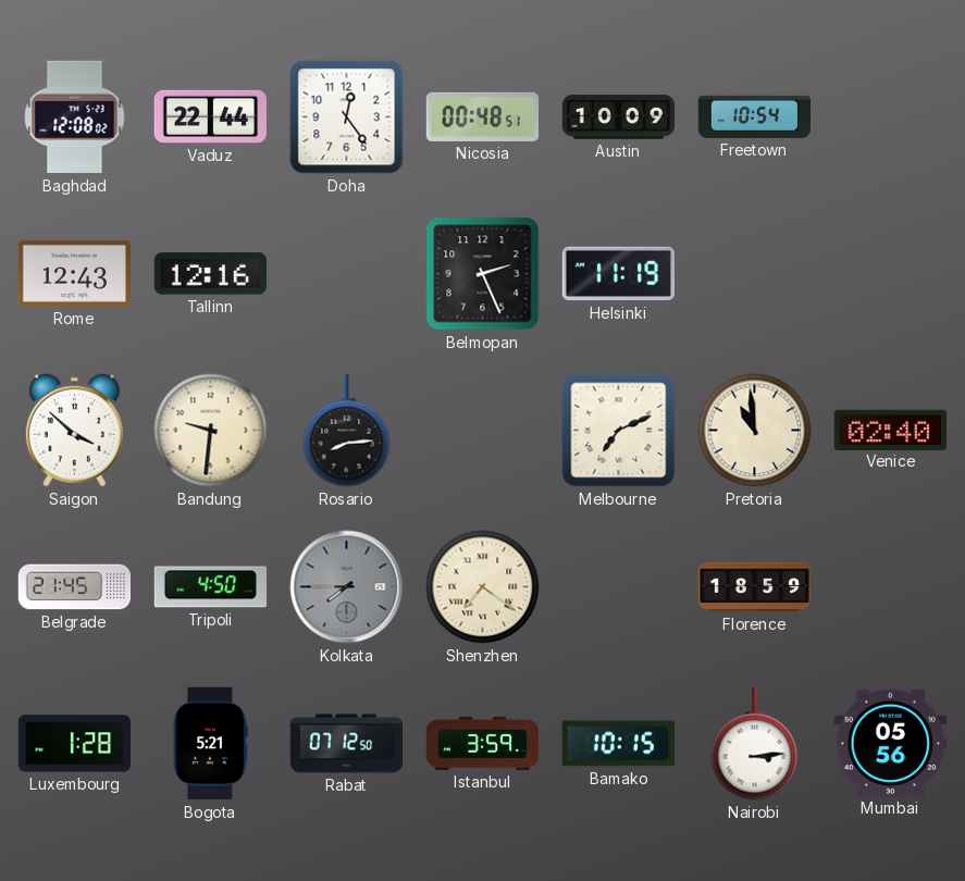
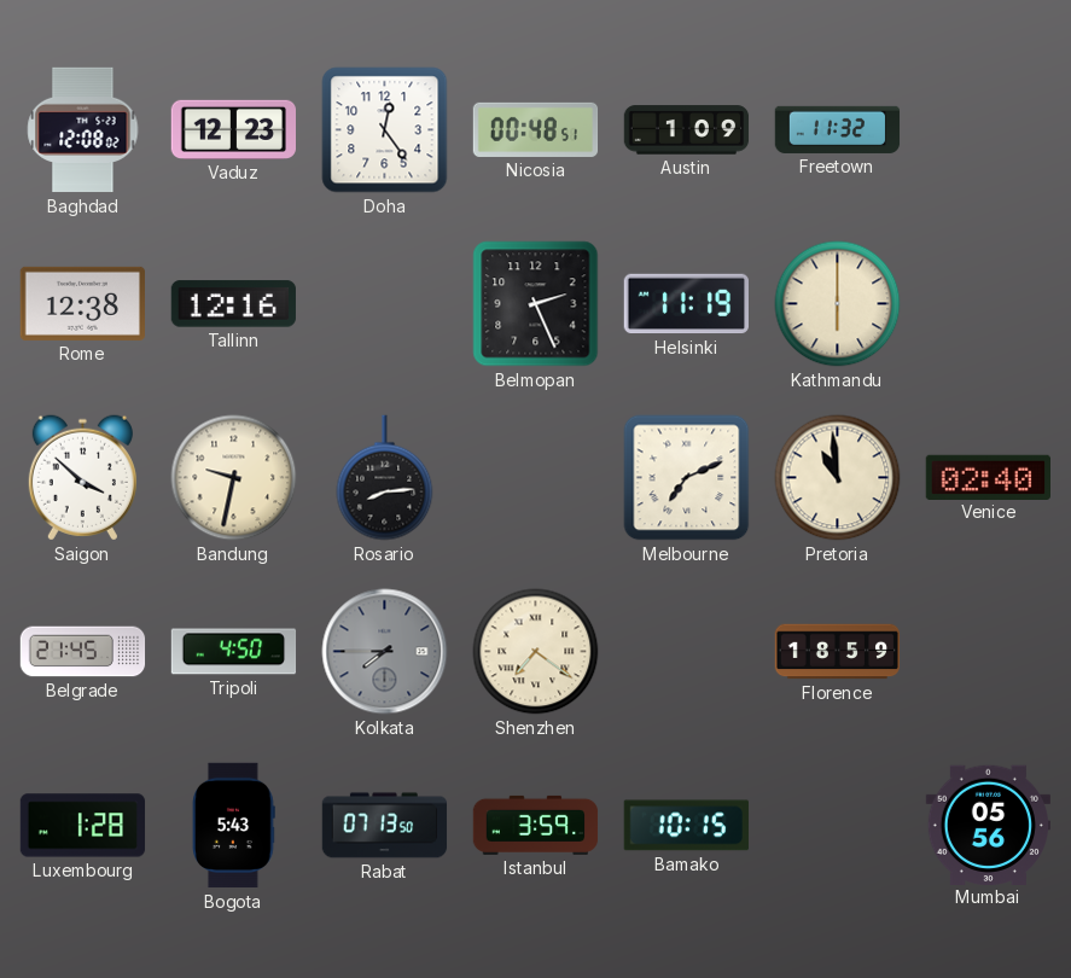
Vaduz: 22:44 -> 12:23
Austin: 10:09 -> 1:09
Freetown: 10:54 -> 11:32
Rome: 12:43 -> 12:38
Kathmandu: none -> 6:00
Bandung: 9:31 -> 9:32
Bogota: 5:21 -> 5:43
Rabat: 07:12 -> 07:13
Nairobi: 3:14 -> none
